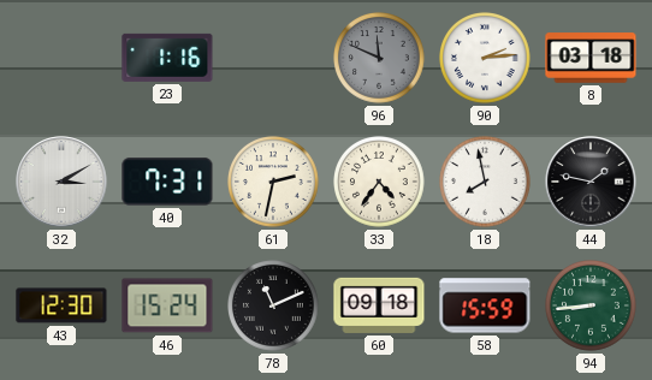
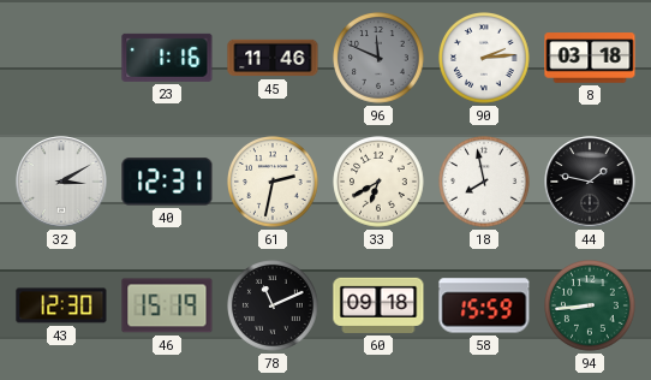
45: none -> 11:46
40: 7:31 -> 12:31
33: 4:36 -> 6:40
46: 15:24 -> 15:19
